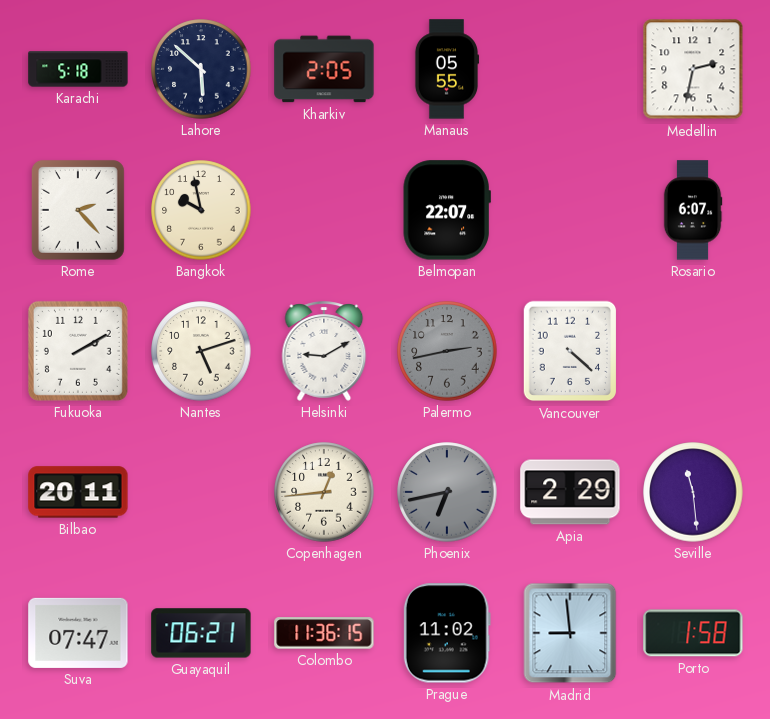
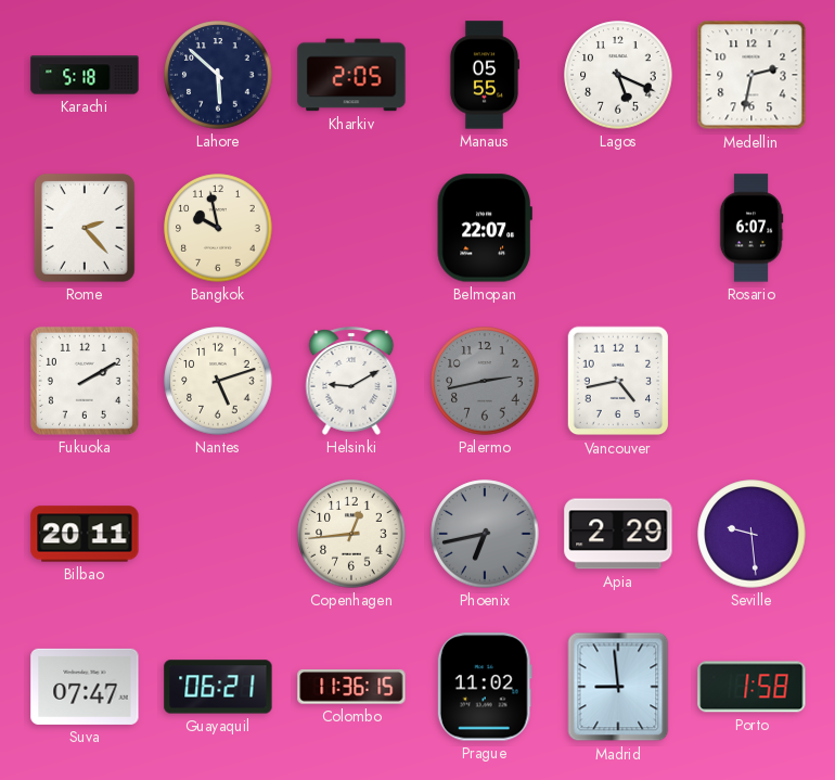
Lagos: none -> 5:19
Vancouver: 4:22 -> 4:43
Seville: 11:29 -> 9:29
